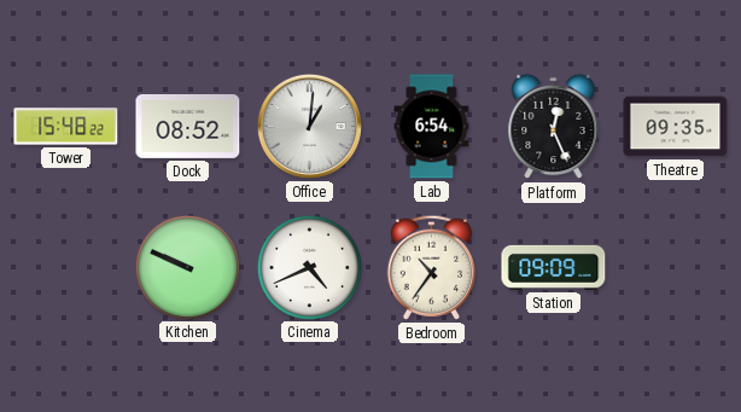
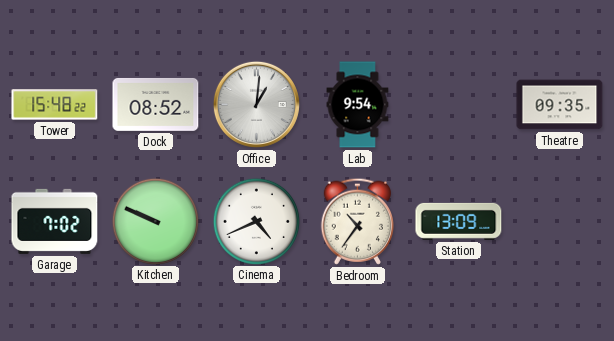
Lab: 6:54 -> 9:54
Platform: 12:26 -> none
Garage: none -> 7:02
Station: 09:09 -> 13:09
